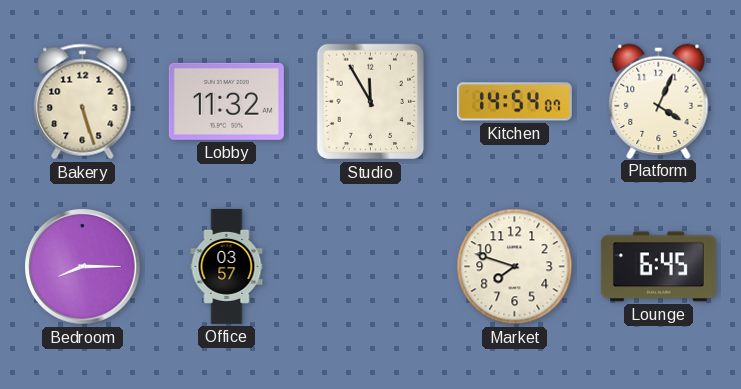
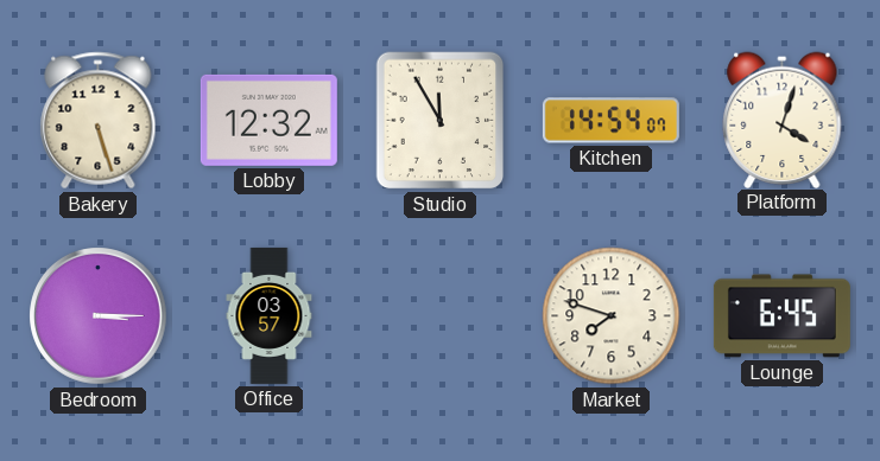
Lobby: 11:32 -> 12:32
Platform: 4:04 -> 4:03
Bedroom: 8:15 -> 3:15
